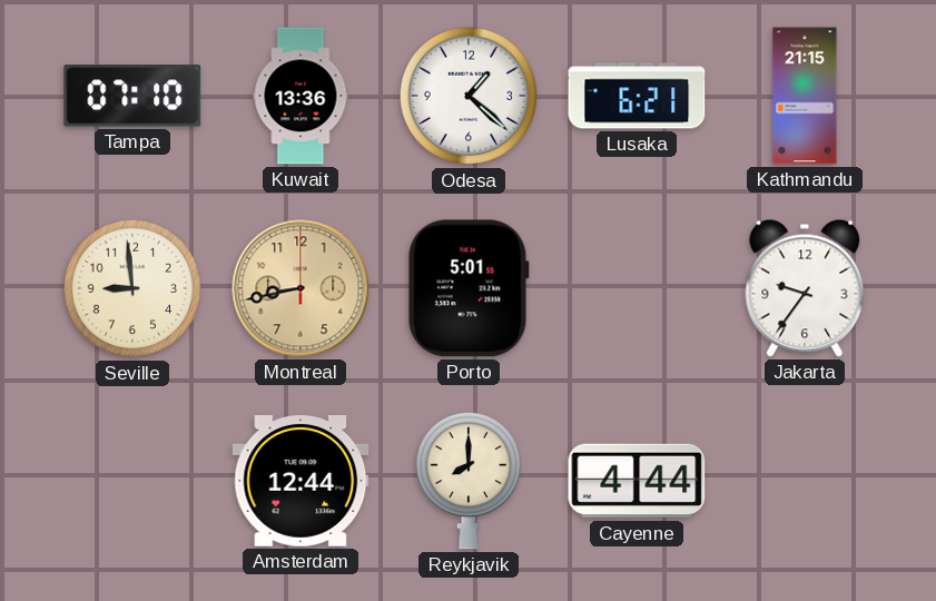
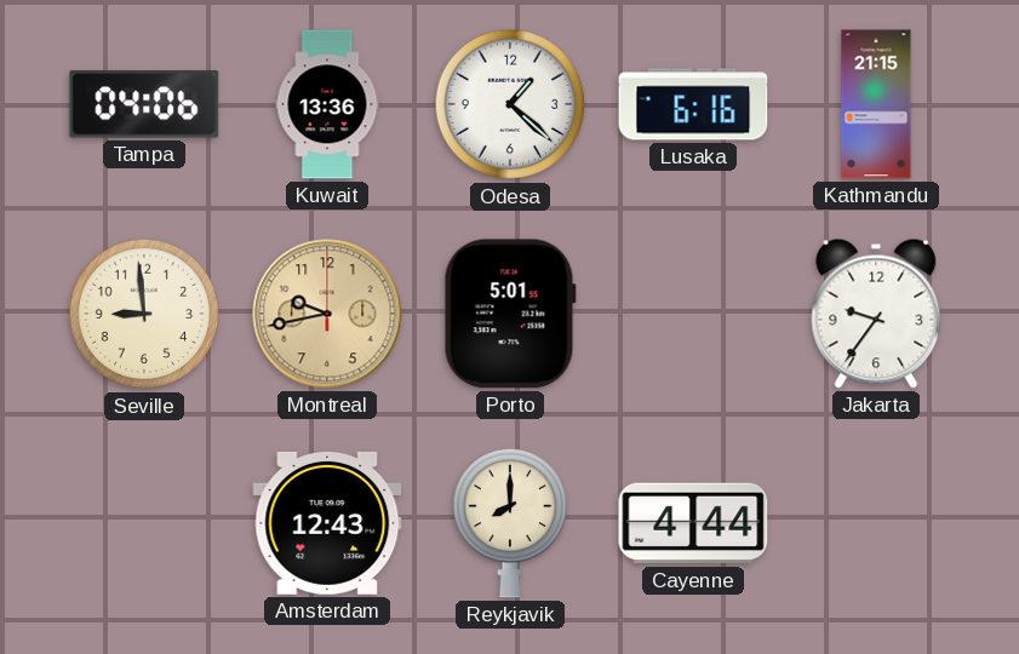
Tampa: 07:10 -> 04:06
Lusaka: 6:21 -> 6:16
Montreal: 8:43 -> 9:43
Amsterdam: 12:44 -> 12:43
